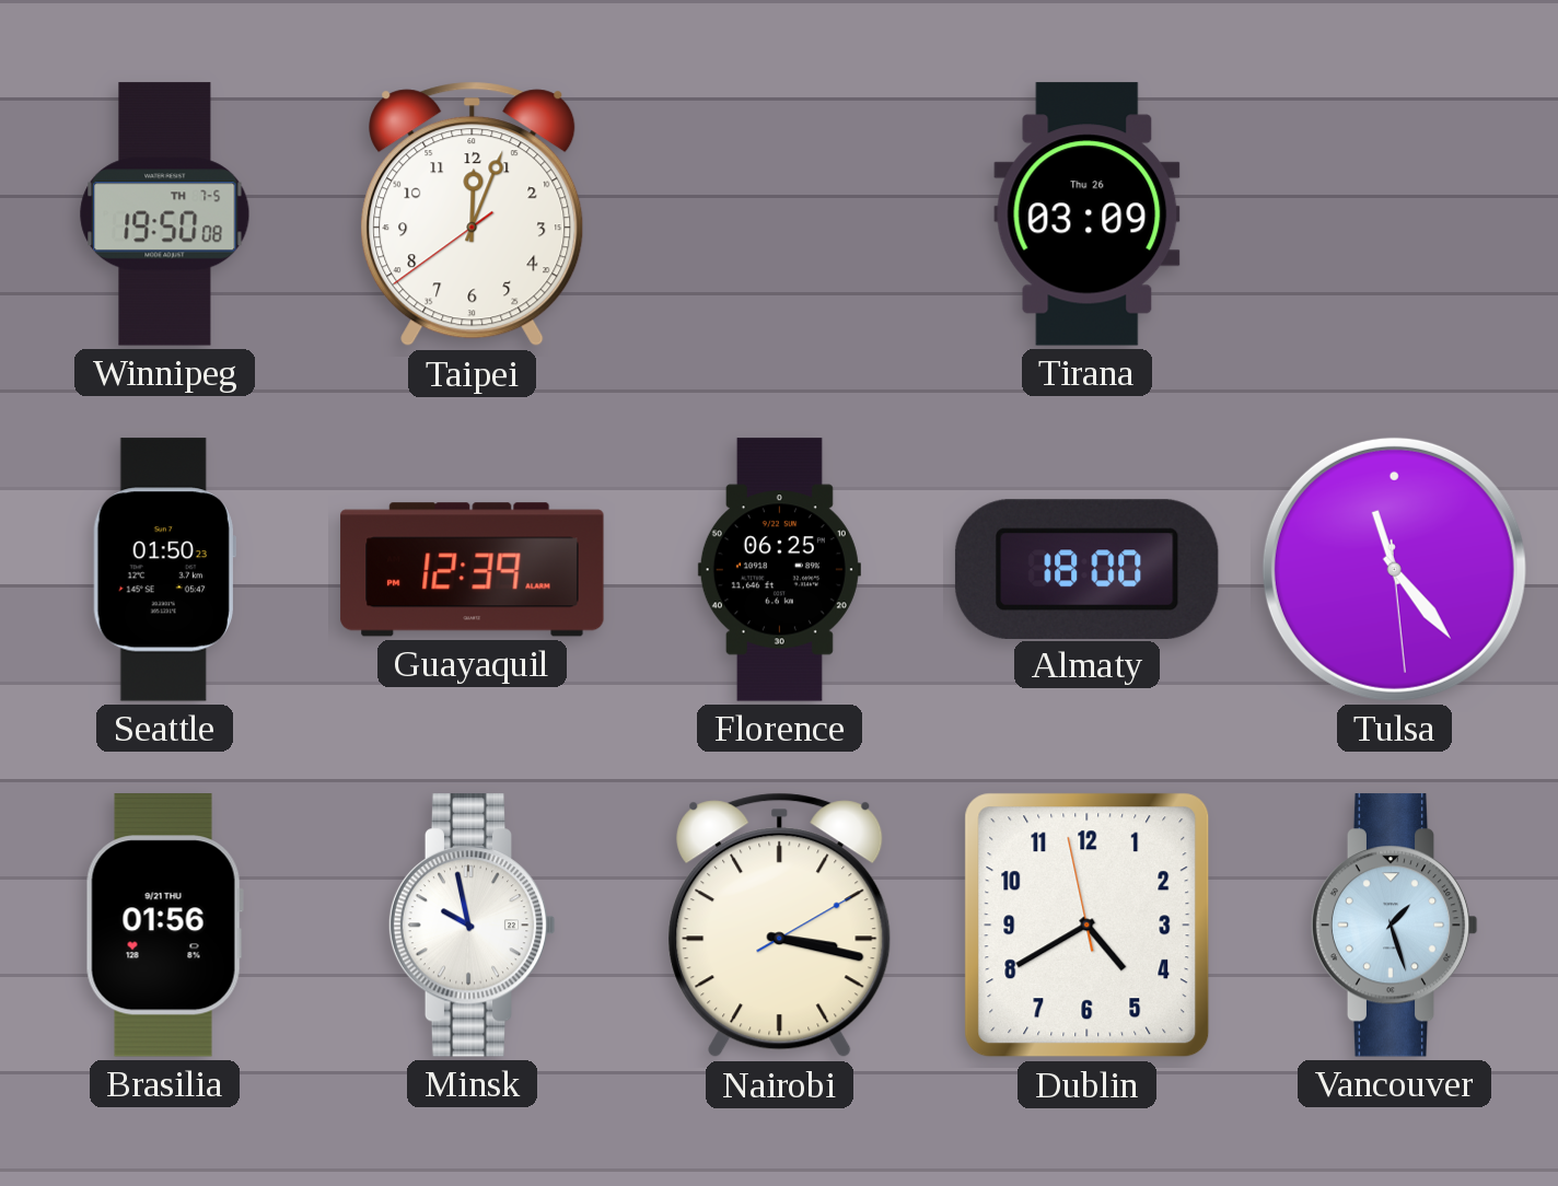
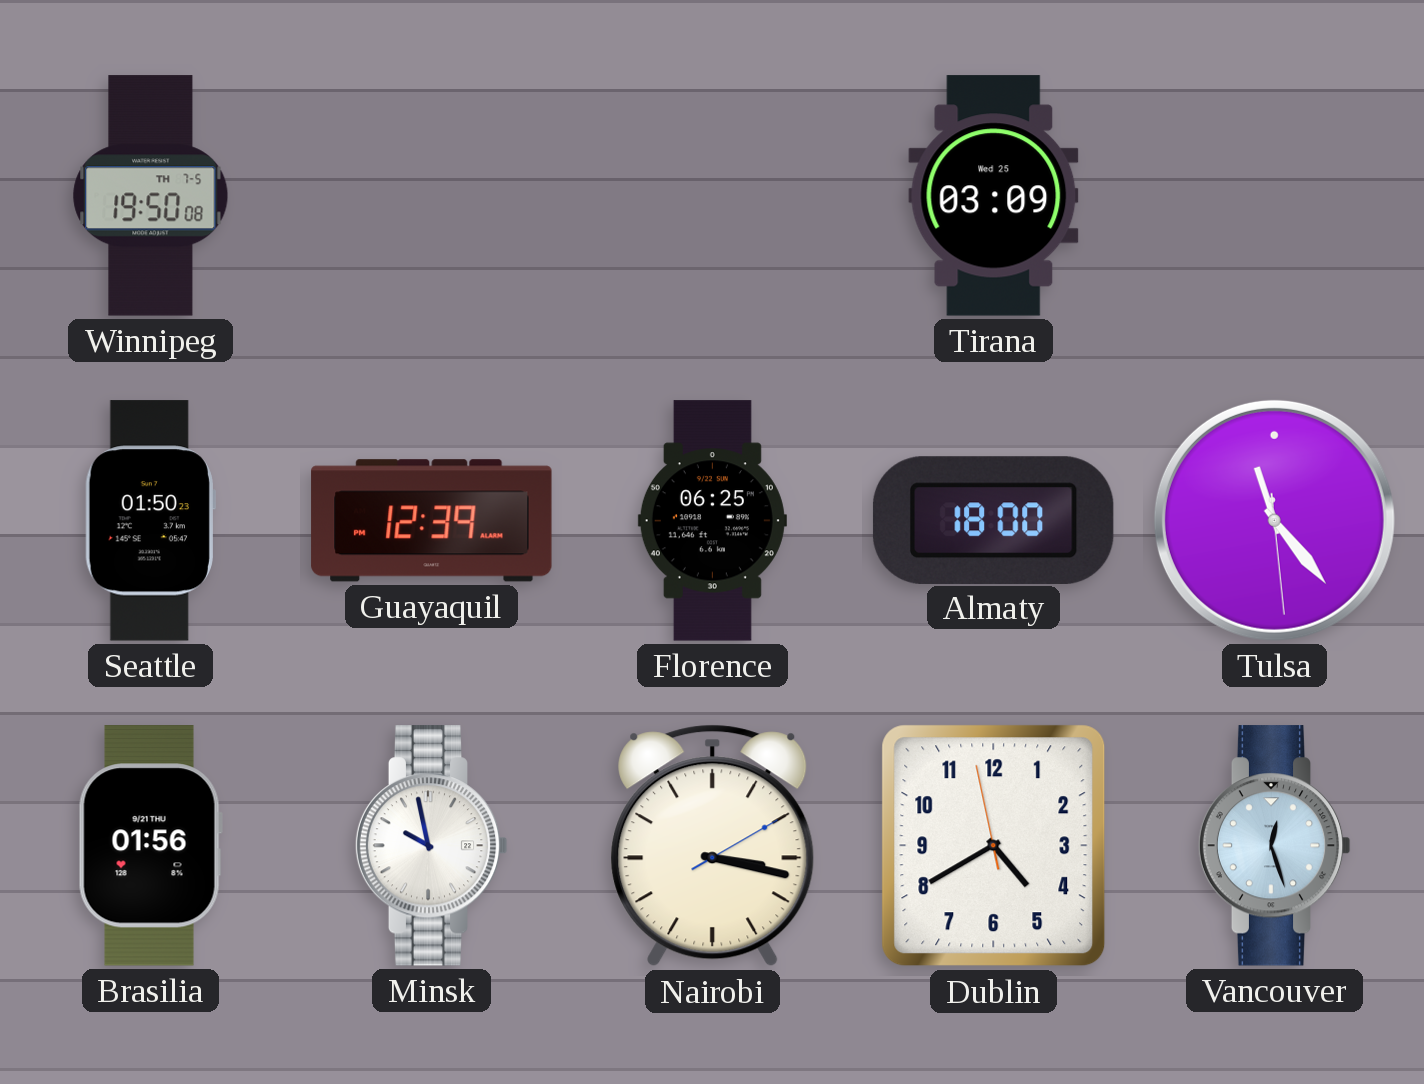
Taipei: 12:03 -> none
Tirana date: Thu 26 -> Wed 25
Vancouver: 1:27 -> 12:27
